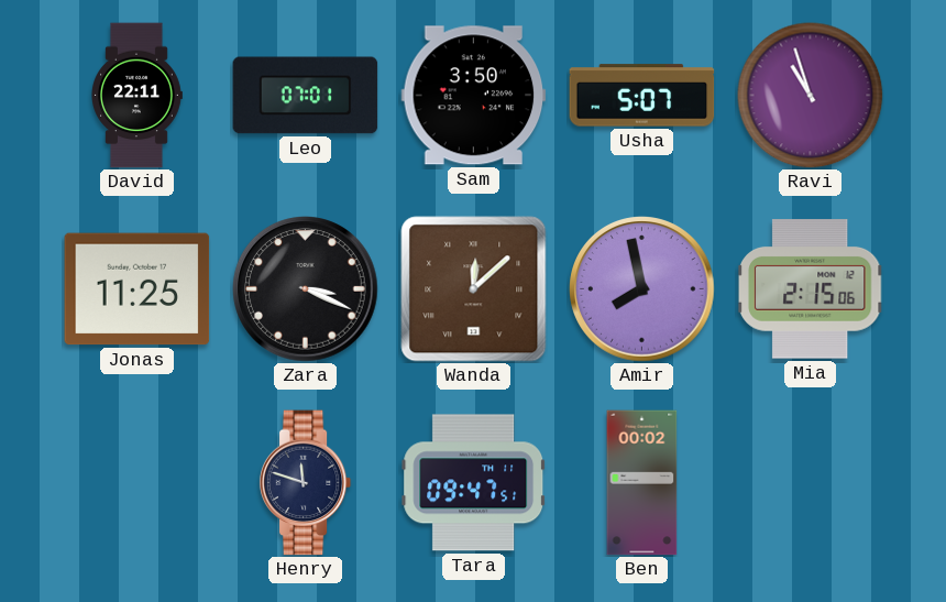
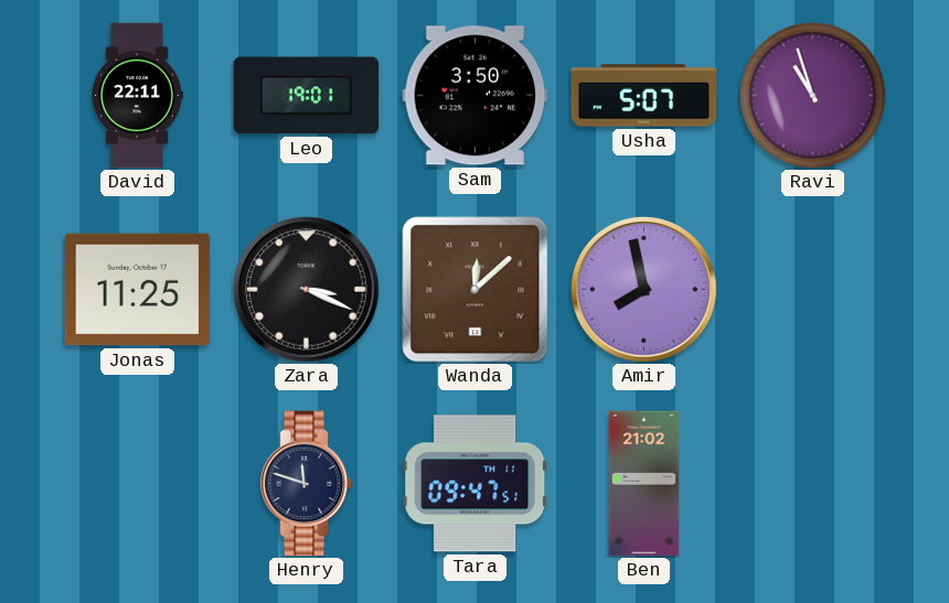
Leo: 07:01 -> 19:01
Mia: 2:15 -> none
Ben: 00:02 -> 21:02
